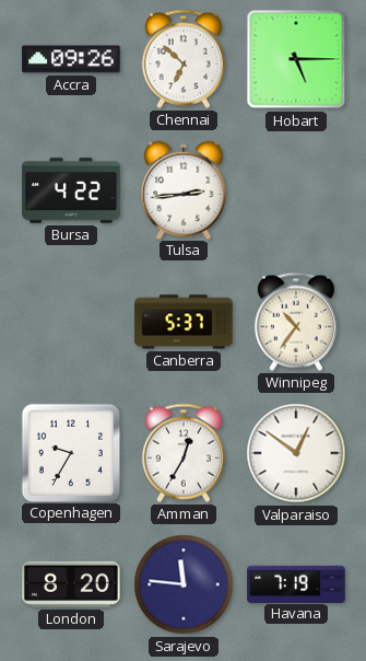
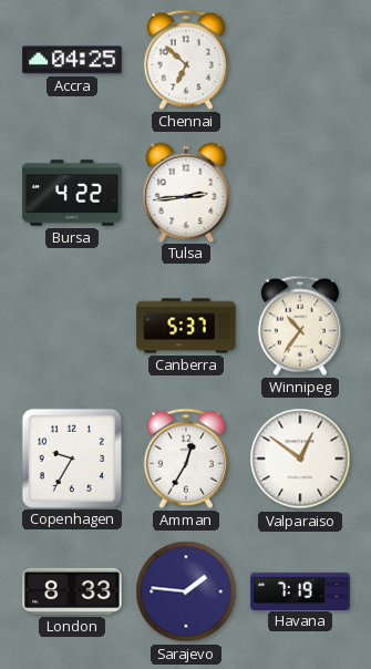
Accra: 09:26 -> 04:25
Hobart: 5:15 -> none
London: 8:20 -> 8:33
Sarajevo: 11:46 -> 1:46
